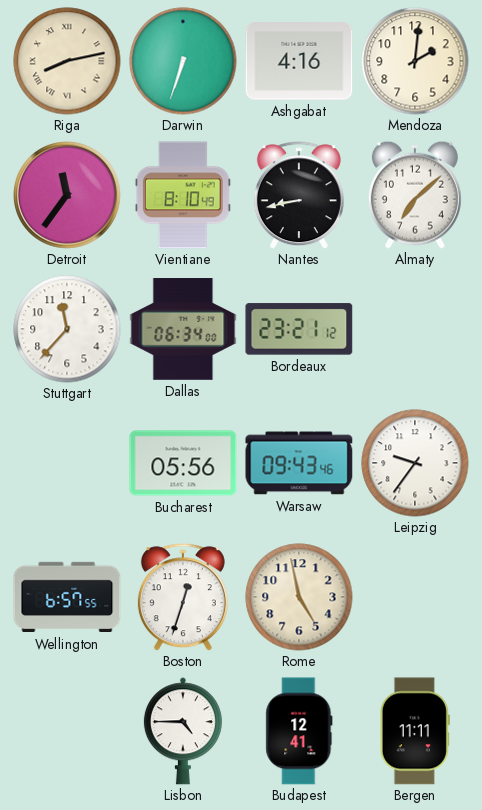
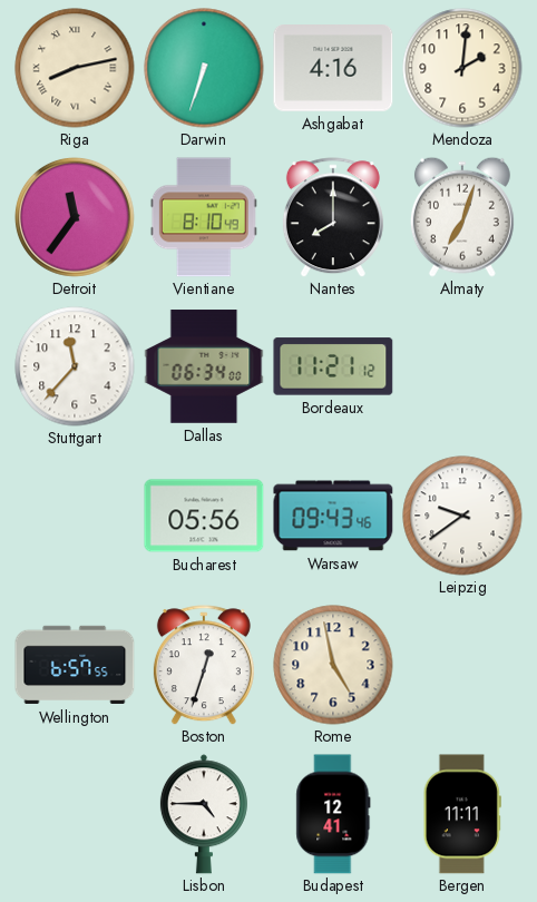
Nantes: 8:43 -> 8:00
Almaty: 7:08 -> 7:03
Bordeaux: 23:21 -> 11:21
Leipzig: 9:36 -> 9:39
